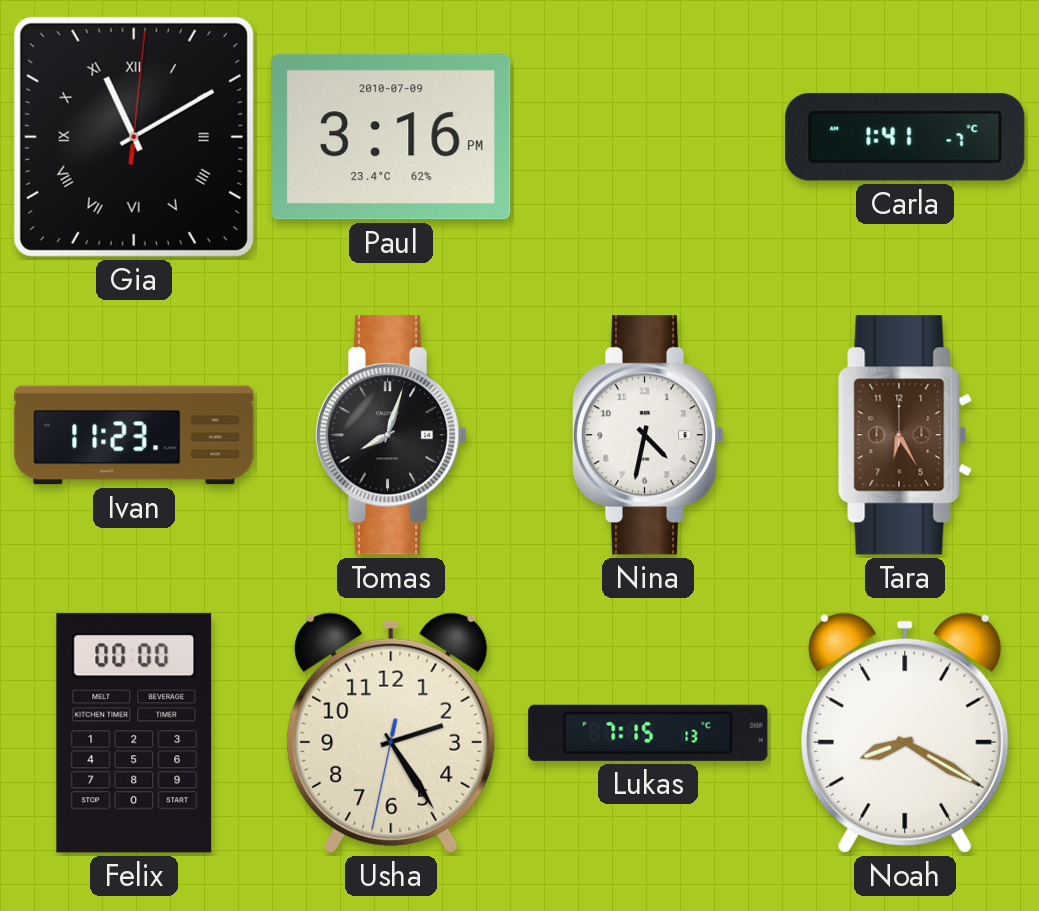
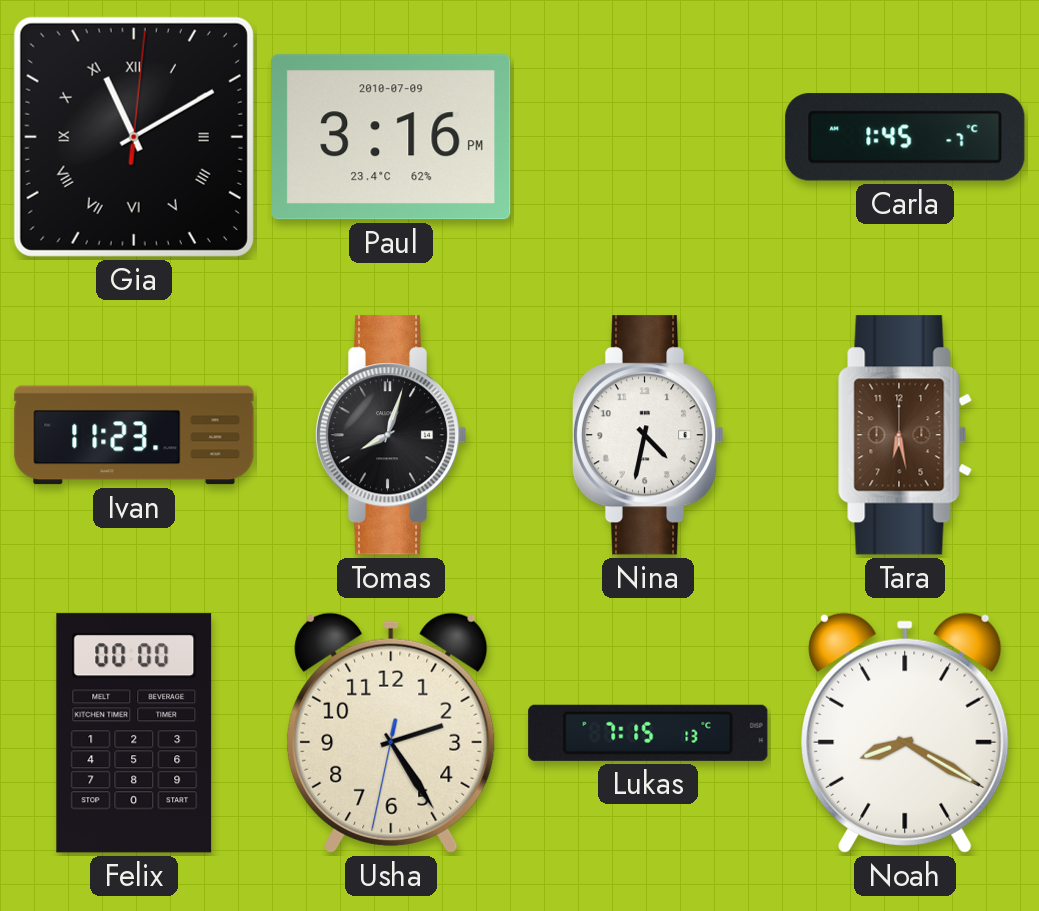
Carla: 1:41 -> 1:45
Tara: 6:25 -> 6:28
